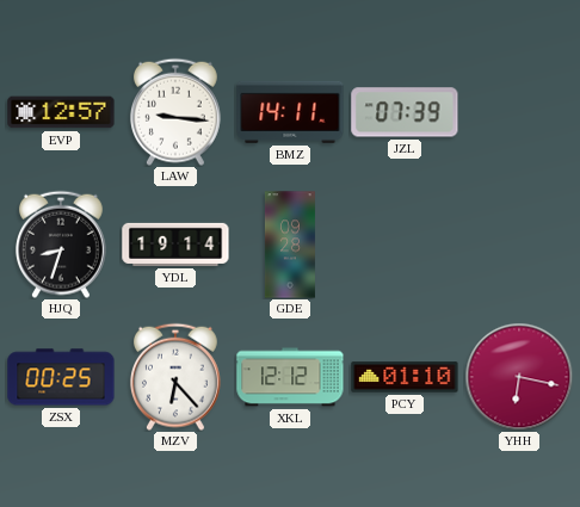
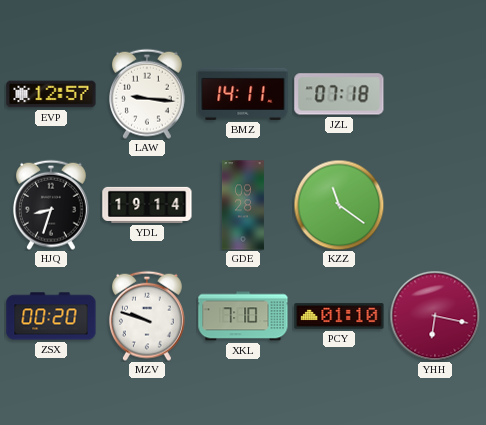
JZL: 07:39 -> 07:18
KZZ: none -> 11:21
ZSX: 00:25 -> 00:20
MZV: 6:23 -> 9:48
XKL: 12:12 -> 7:10
